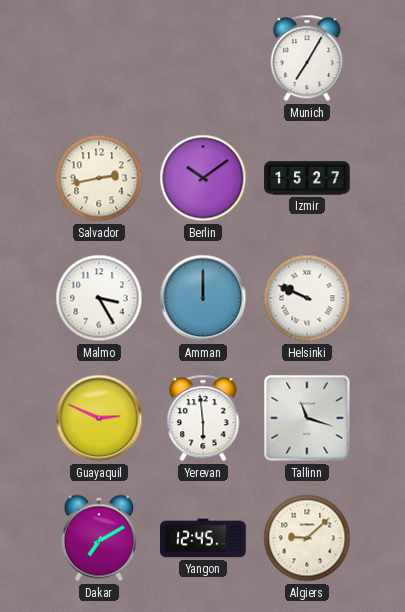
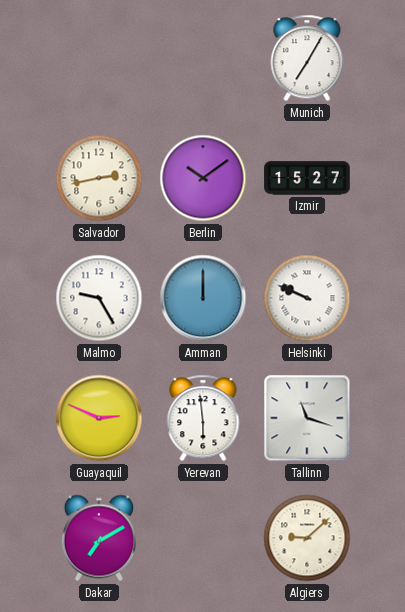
Malmo: 3:25 -> 9:25
Yangon: 12:45 -> none
